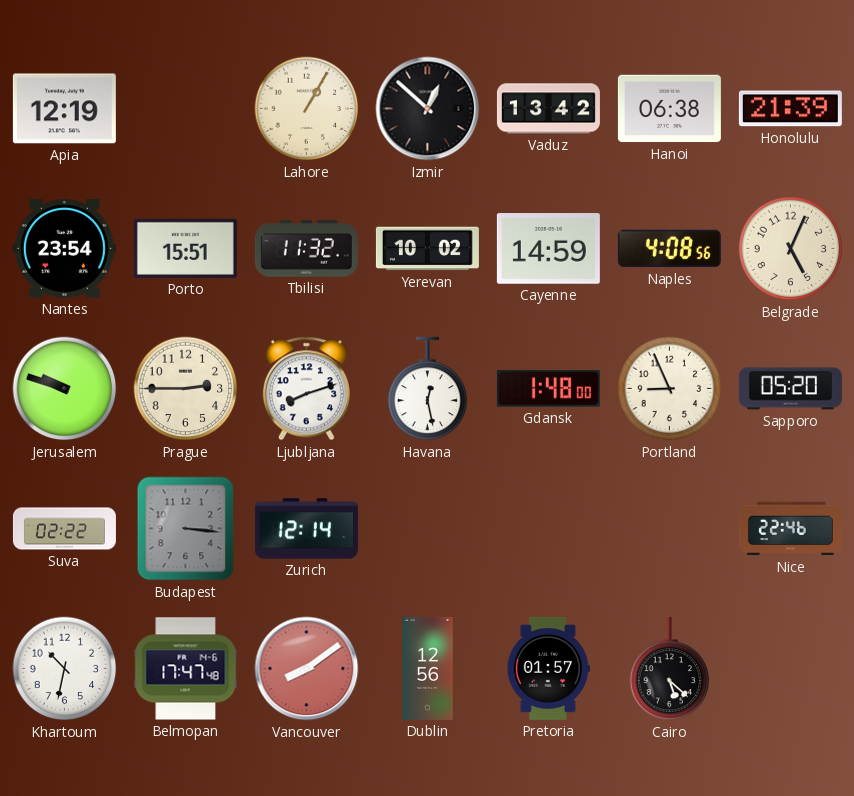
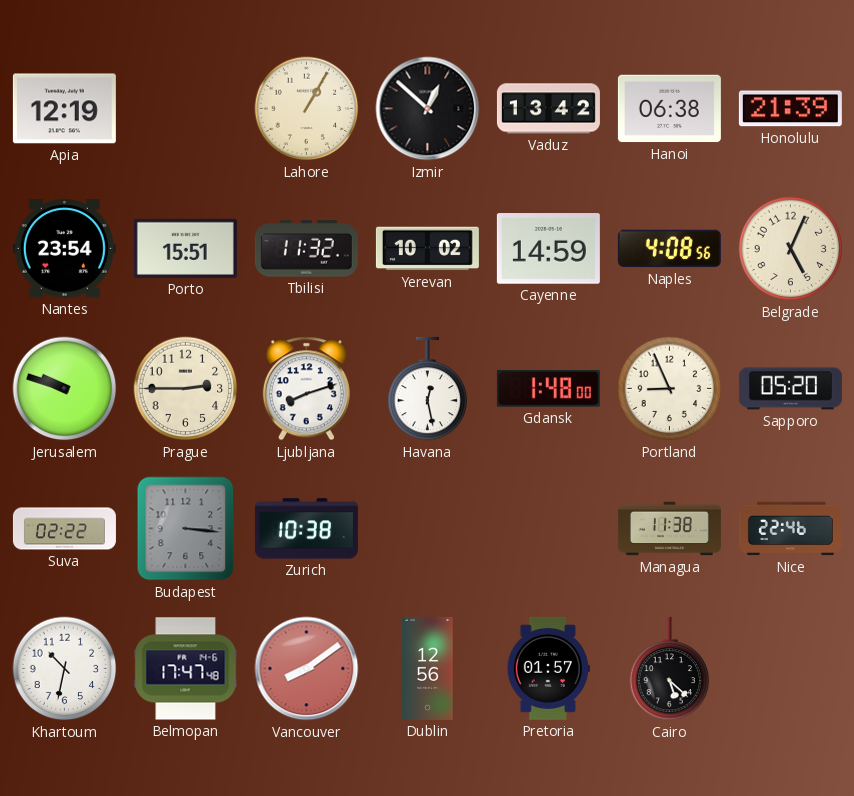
Zurich: 12:14 -> 10:38
Managua: none -> 11:38
